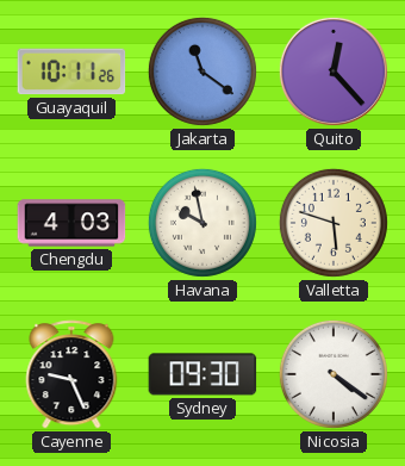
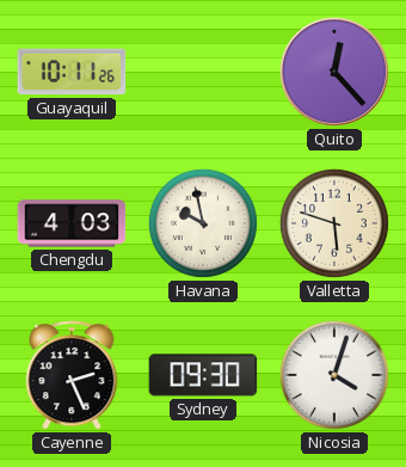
Jakarta: 11:21 -> none
Cayenne: 9:26 -> 2:26
Nicosia: 4:21 -> 4:03
